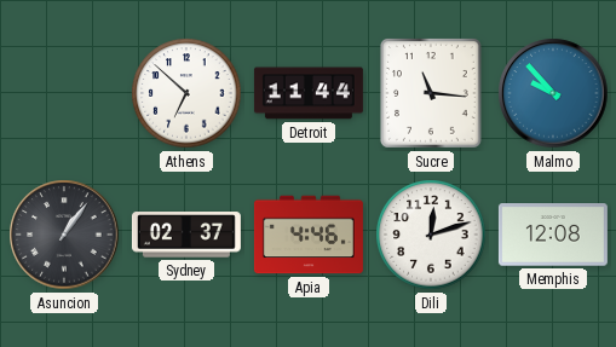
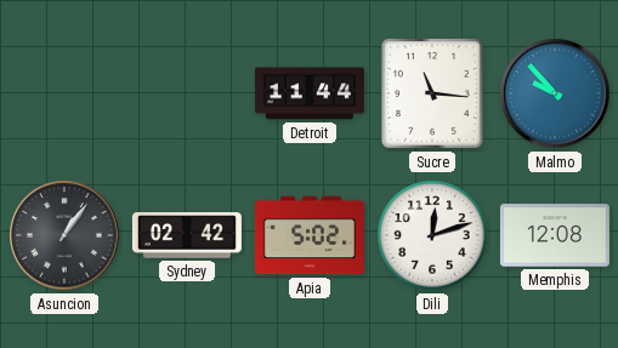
Athens: 6:52 -> none
Sydney: 02:37 -> 02:42
Apia: 4:46 -> 5:02
